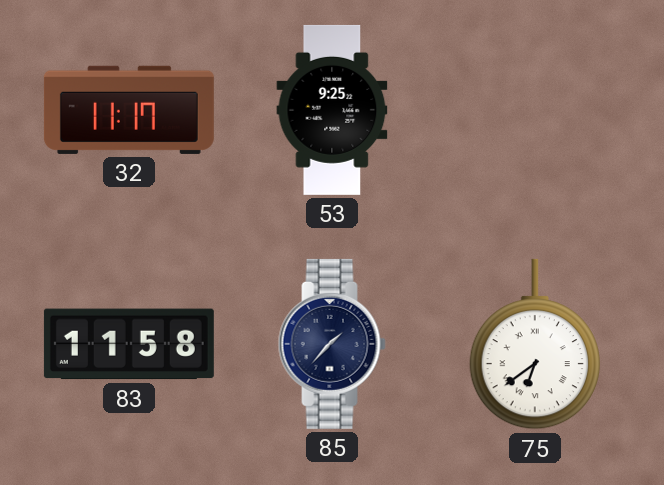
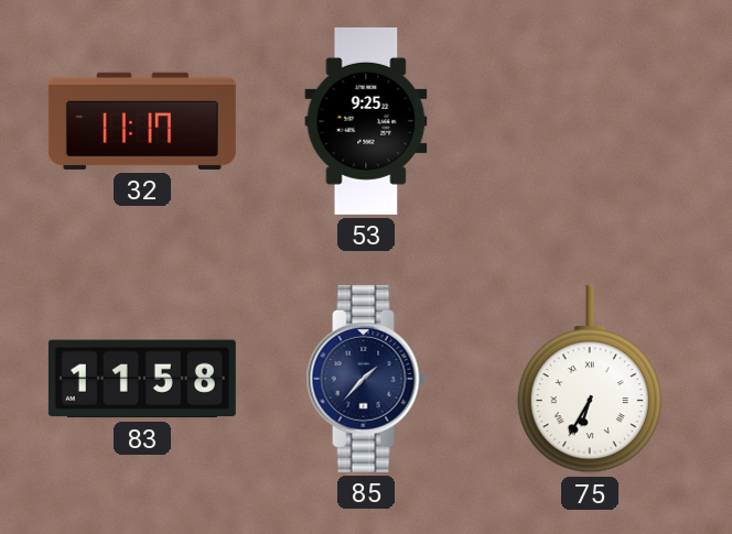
75: 6:39 -> 6:35
